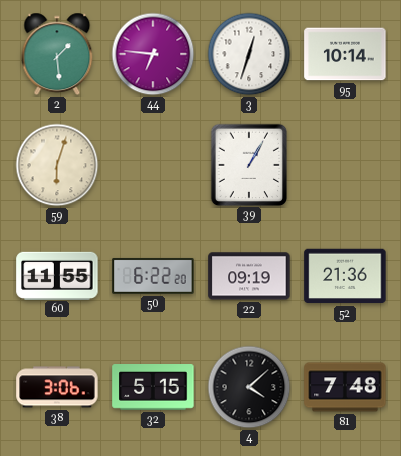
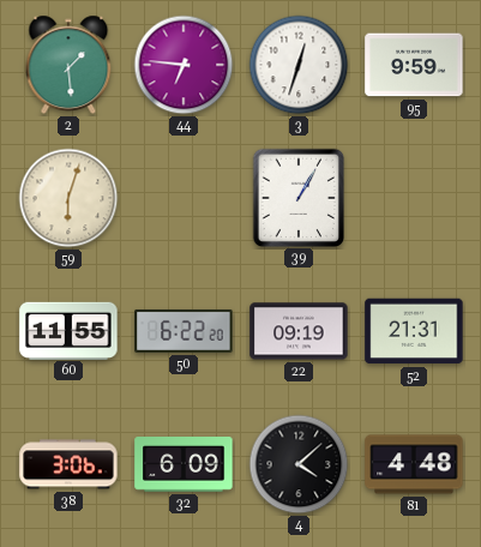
95: 10:14 -> 9:59
52: 21:36 -> 21:31
32: 5:15 -> 6:09
81: 7:48 -> 4:48
